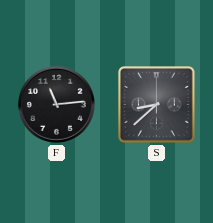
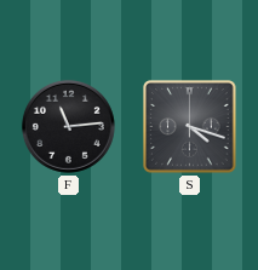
S: 8:38 -> 4:18
